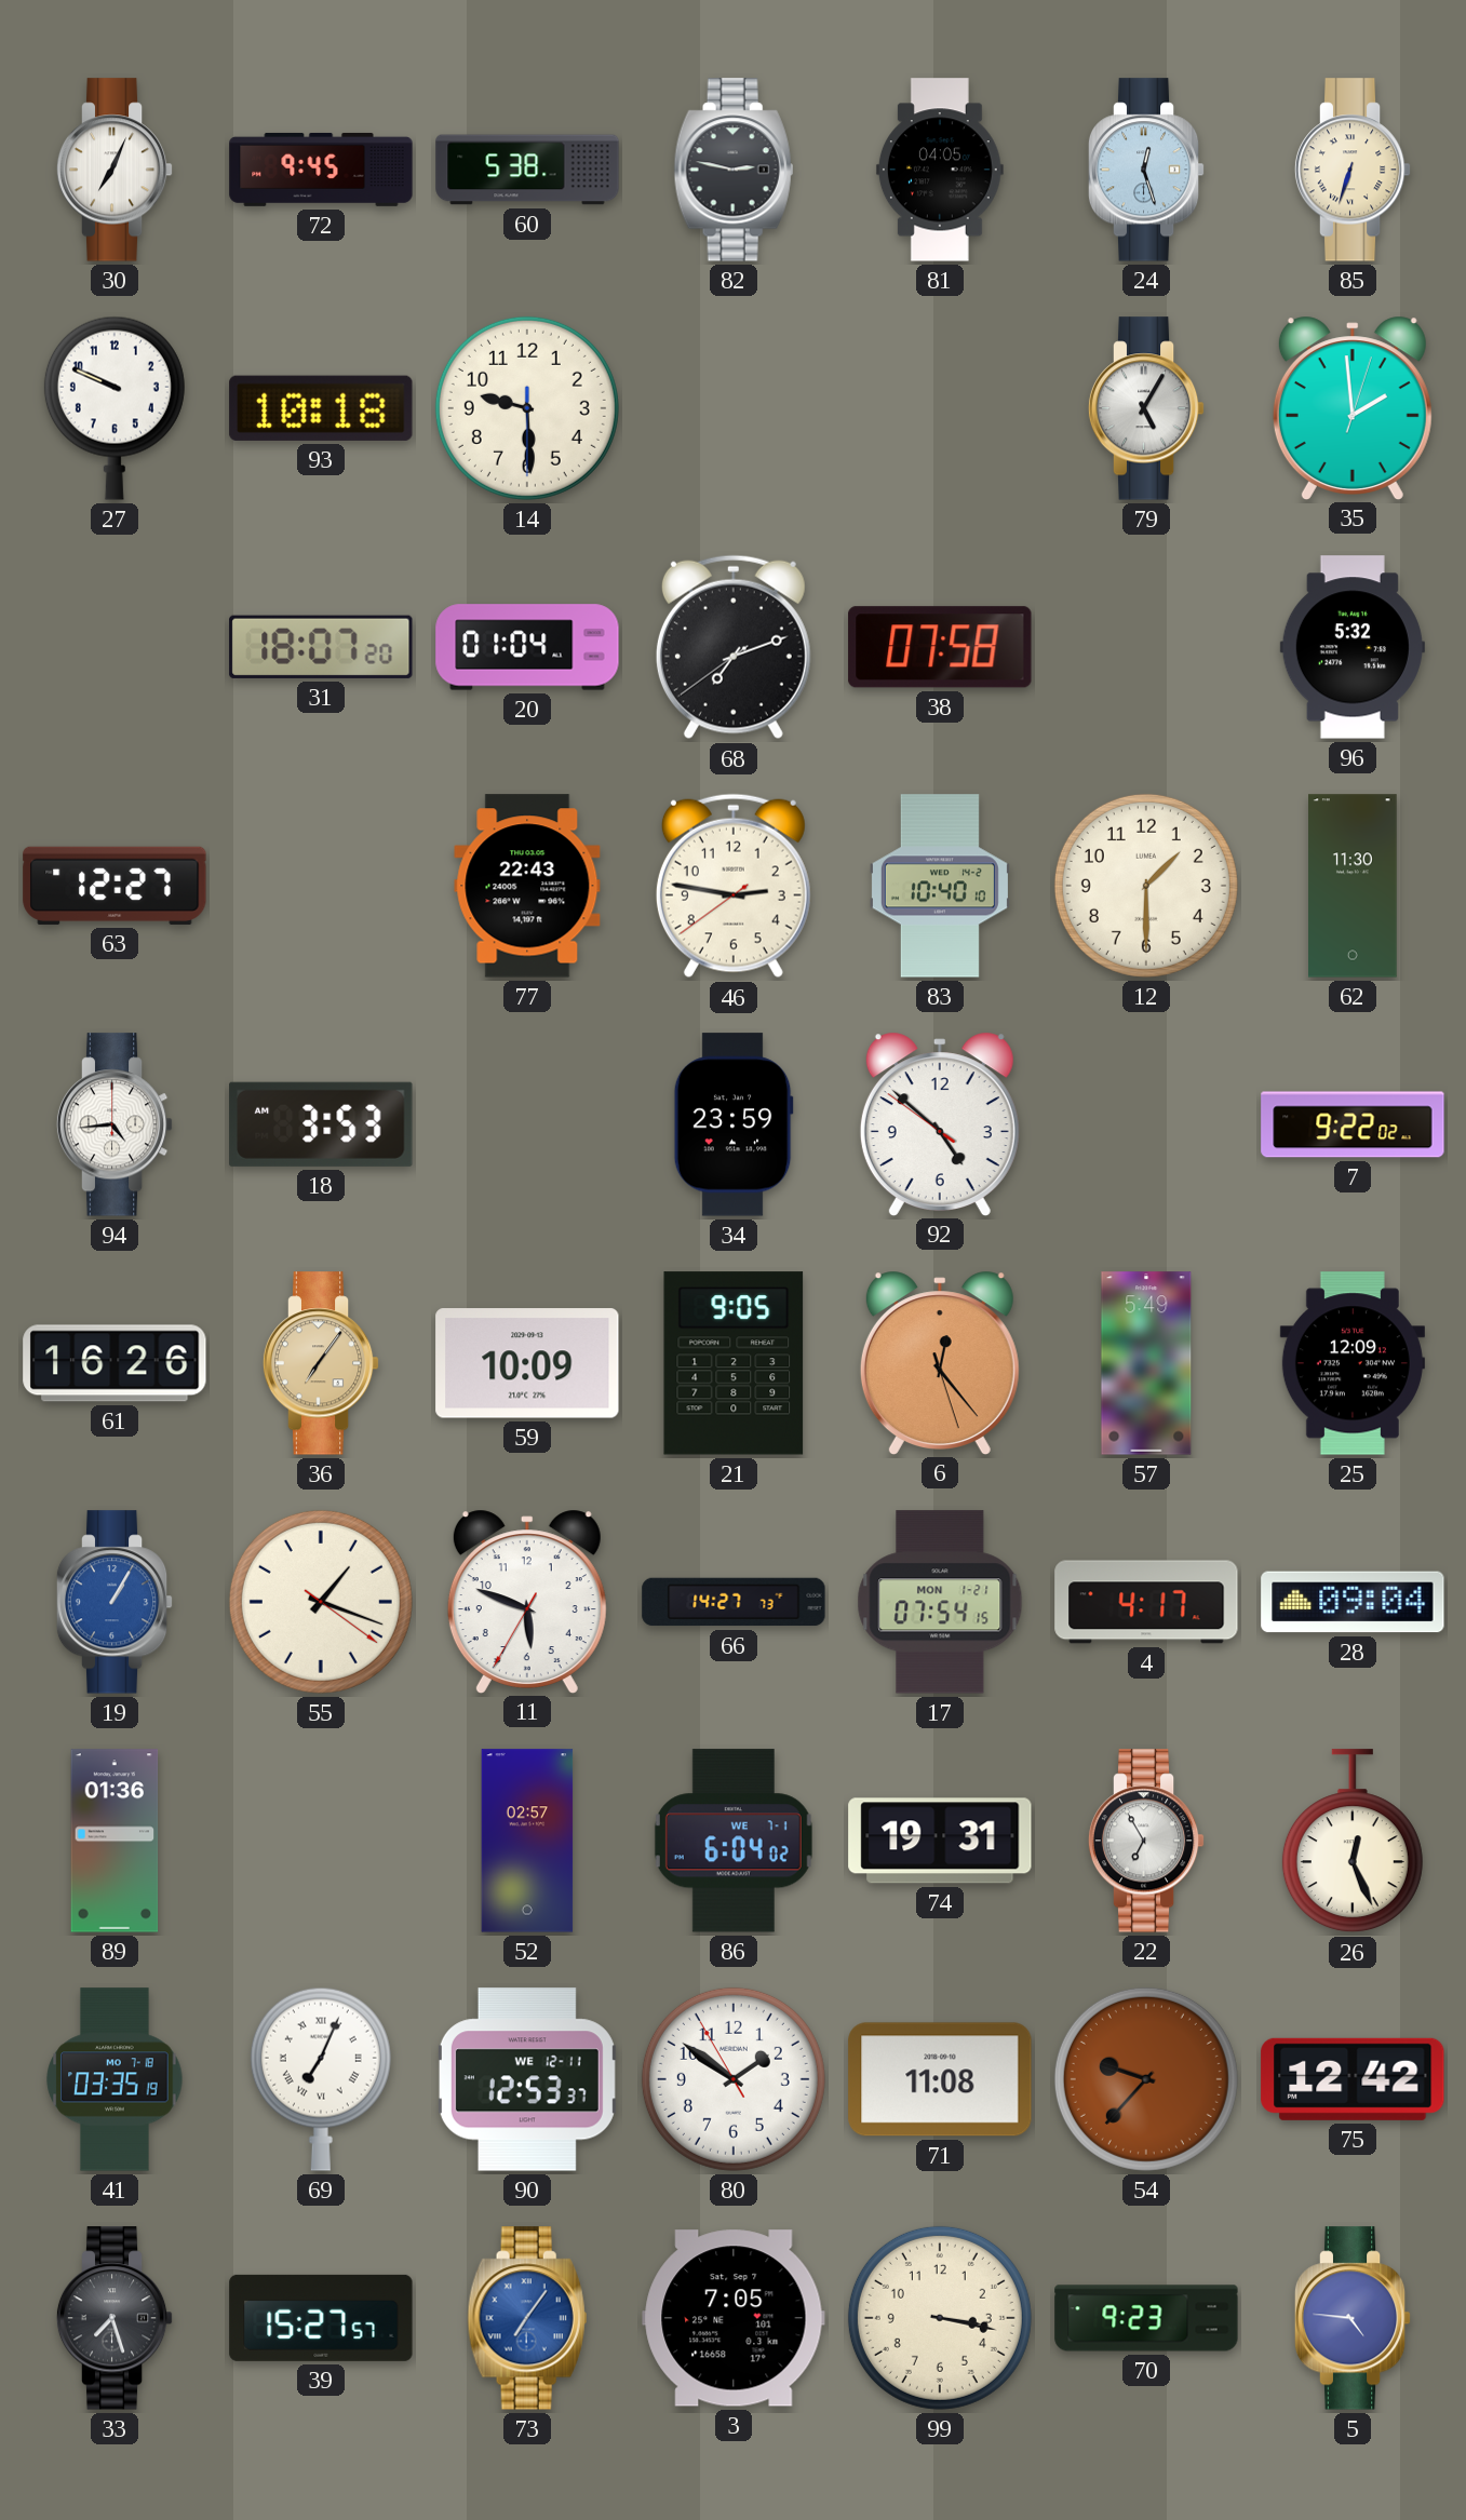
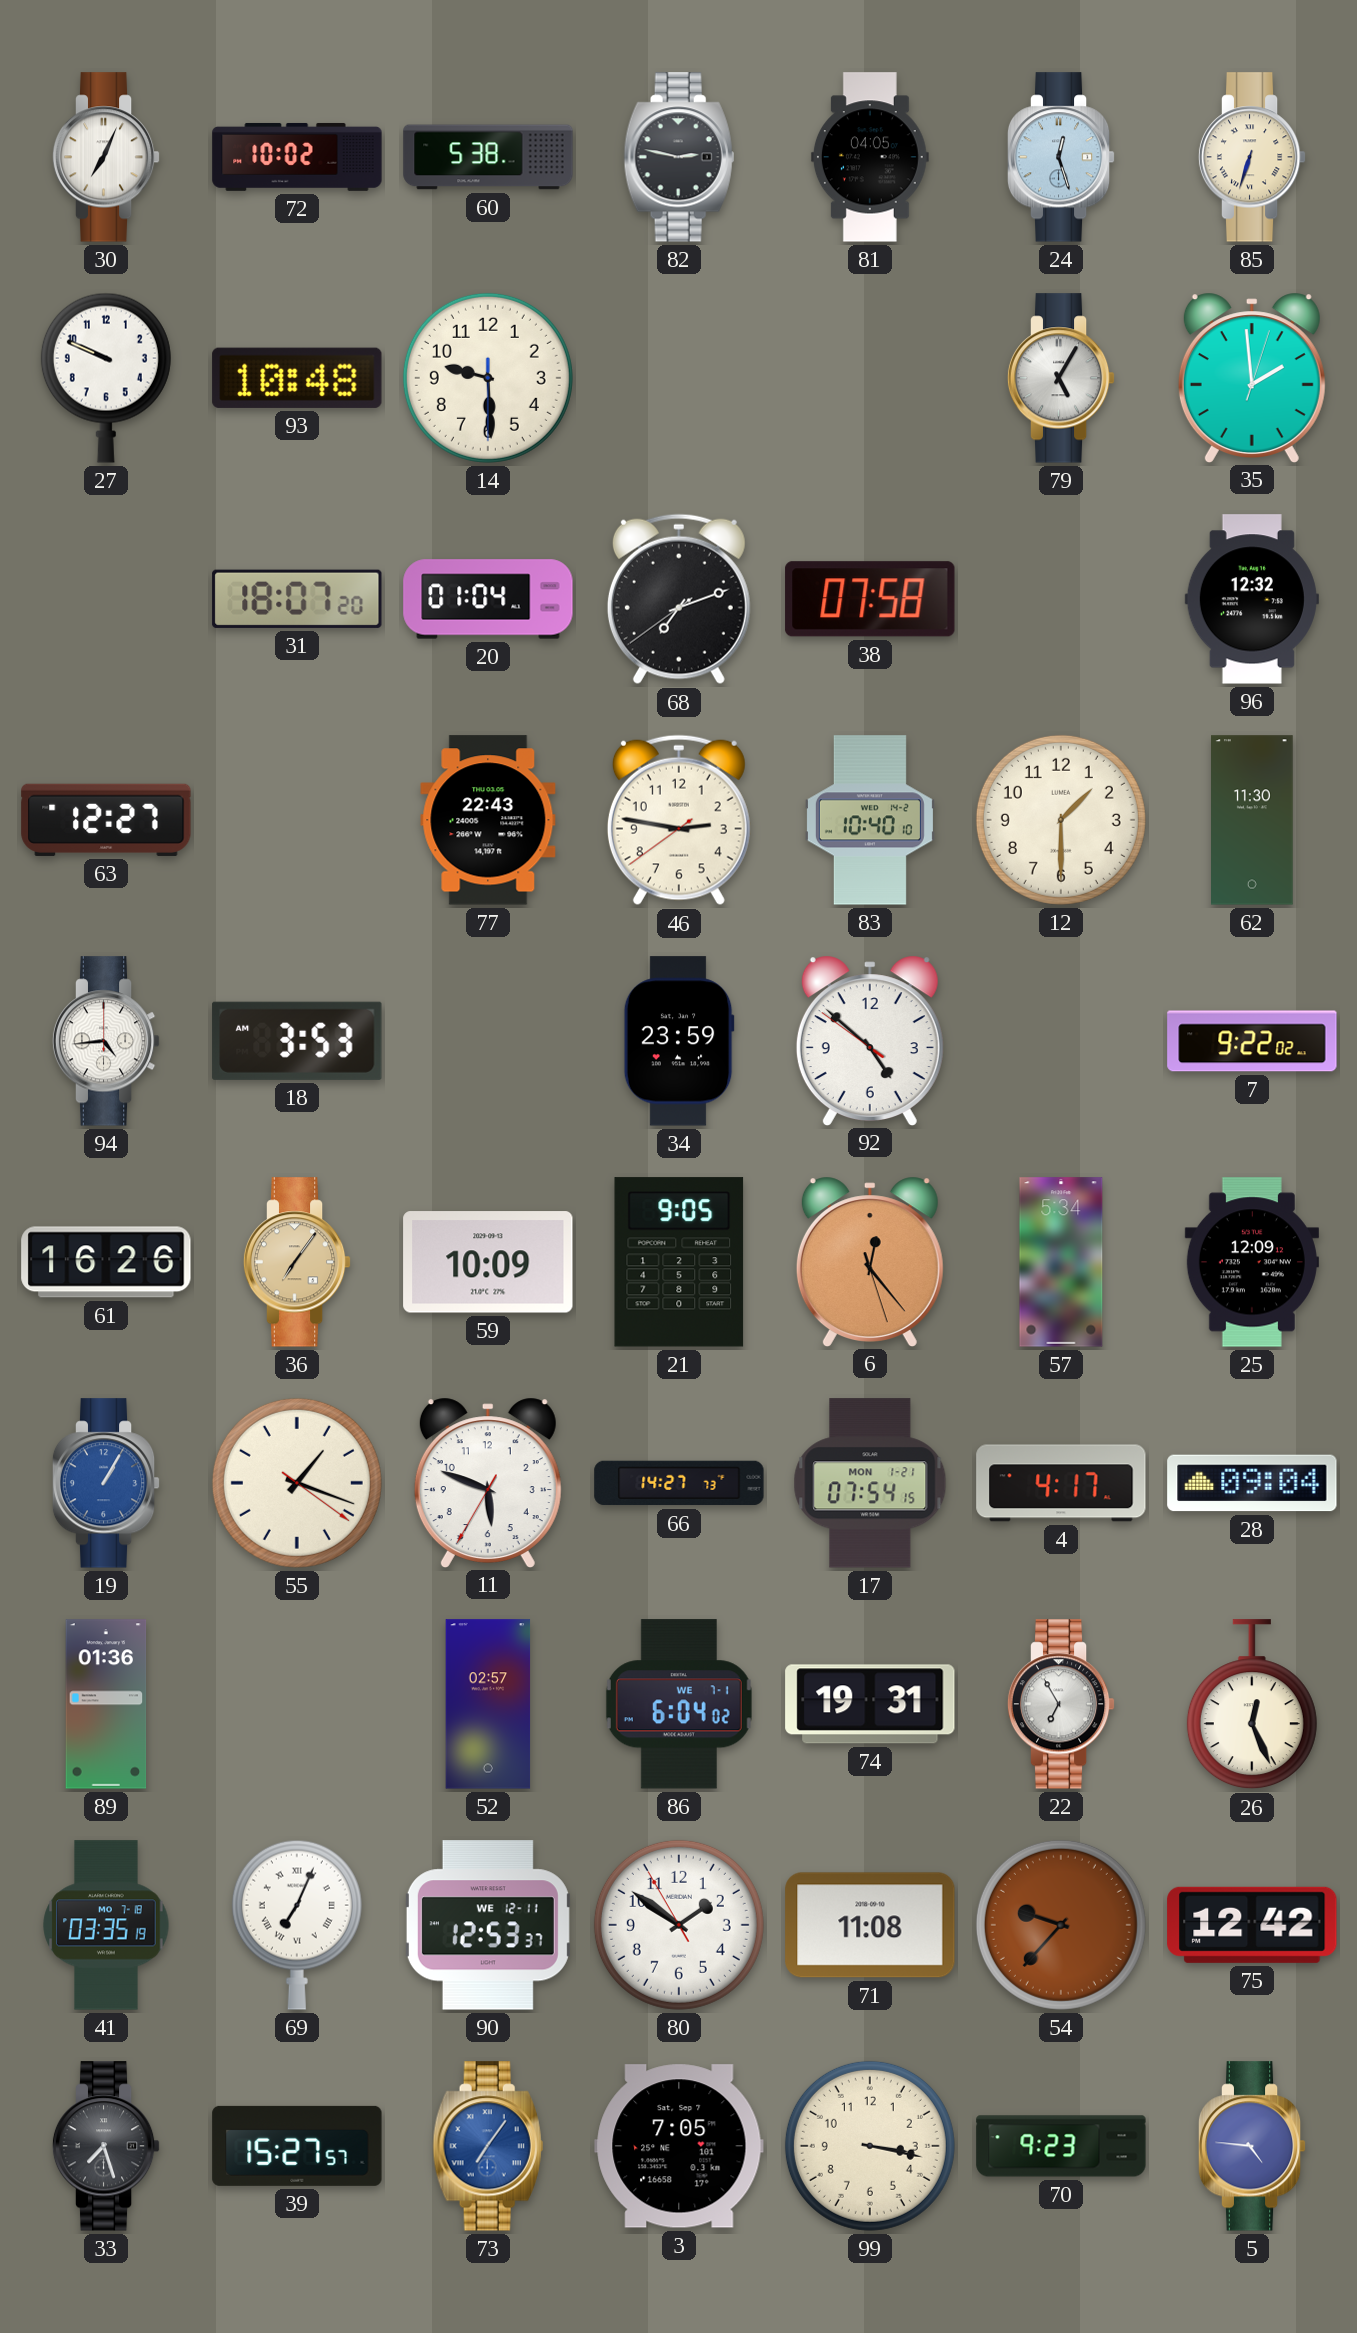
72: 9:45 -> 10:02
93: 10:18 -> 10:48
96: 5:32 -> 12:32
57: 5:49 -> 5:34
